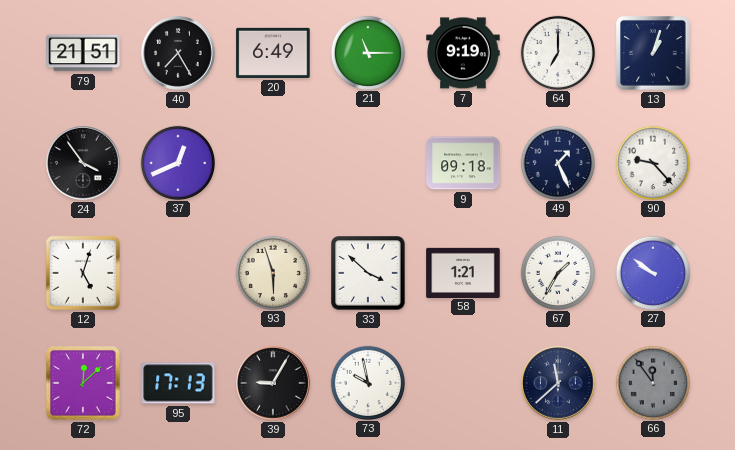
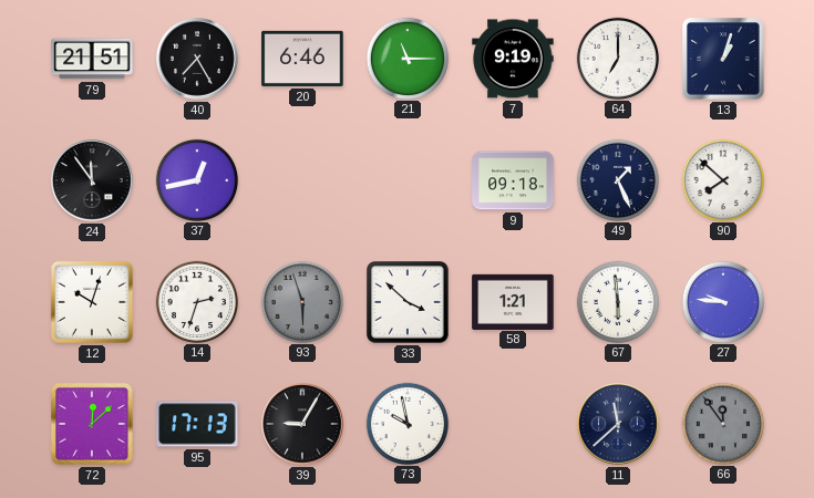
20: 6:49 -> 6:46
24: 3:54 -> 11:54
37: 12:41 -> 12:43
90: 9:23 -> 7:52
12: 5:03 -> 10:03
14: none -> 2:33
93 dial: cream -> grey
67: 1:35 -> 5:59
27: 9:51 -> 9:46
